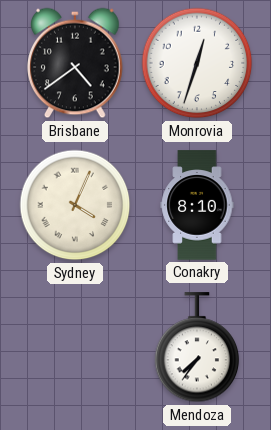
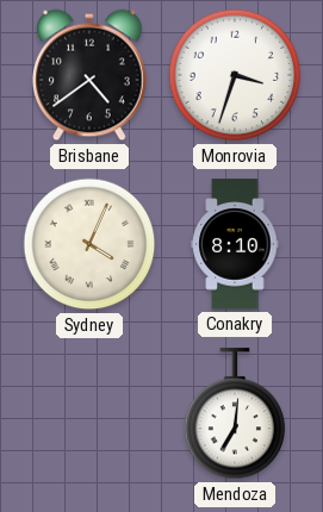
Monrovia: 12:33 -> 3:33
Mendoza: 7:36 -> 7:01
